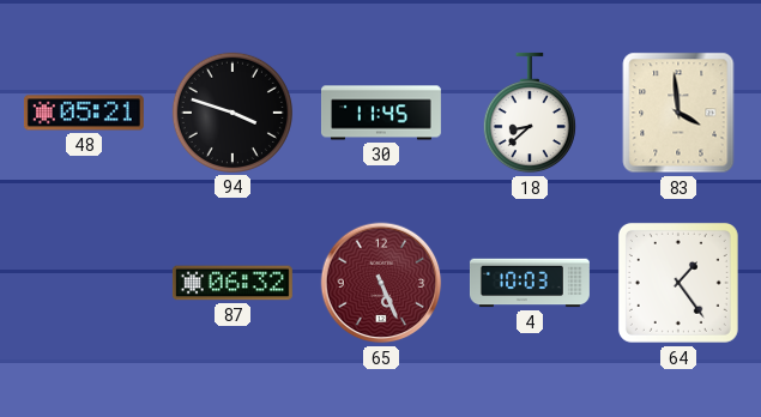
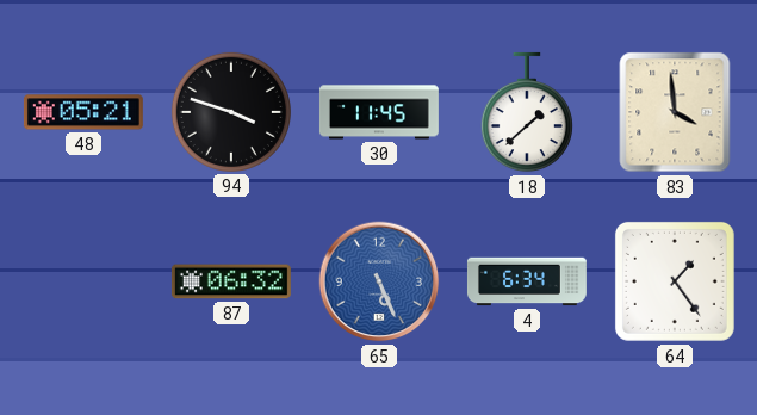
18: 8:38 -> 1:38
65 dial: burgundy -> blue
4: 10:03 -> 6:34
